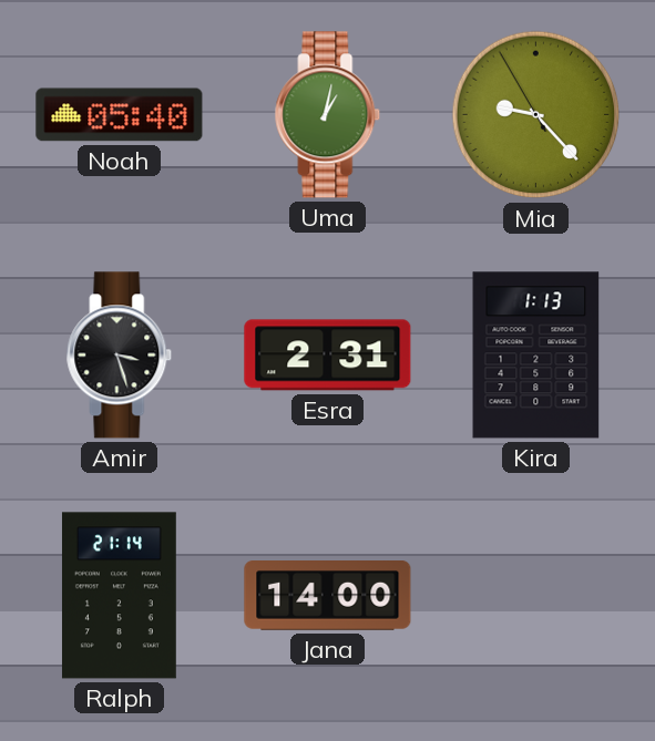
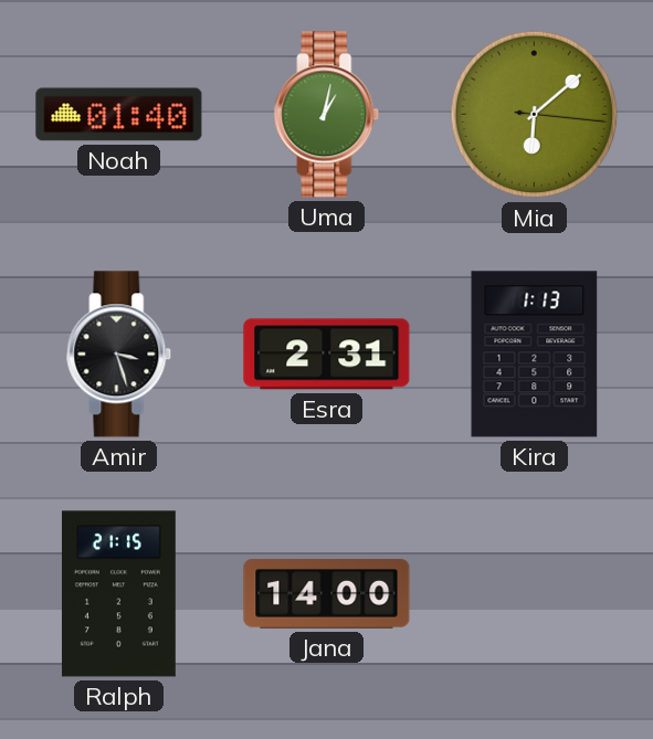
Noah: 05:40 -> 01:40
Mia: 9:22 -> 6:08
Ralph: 21:14 -> 21:15
